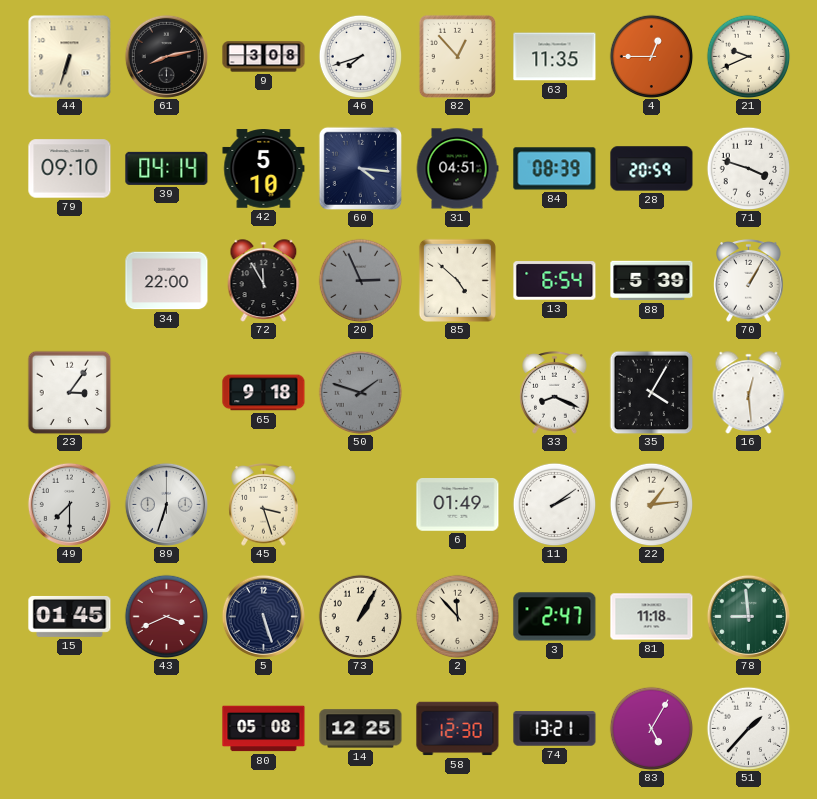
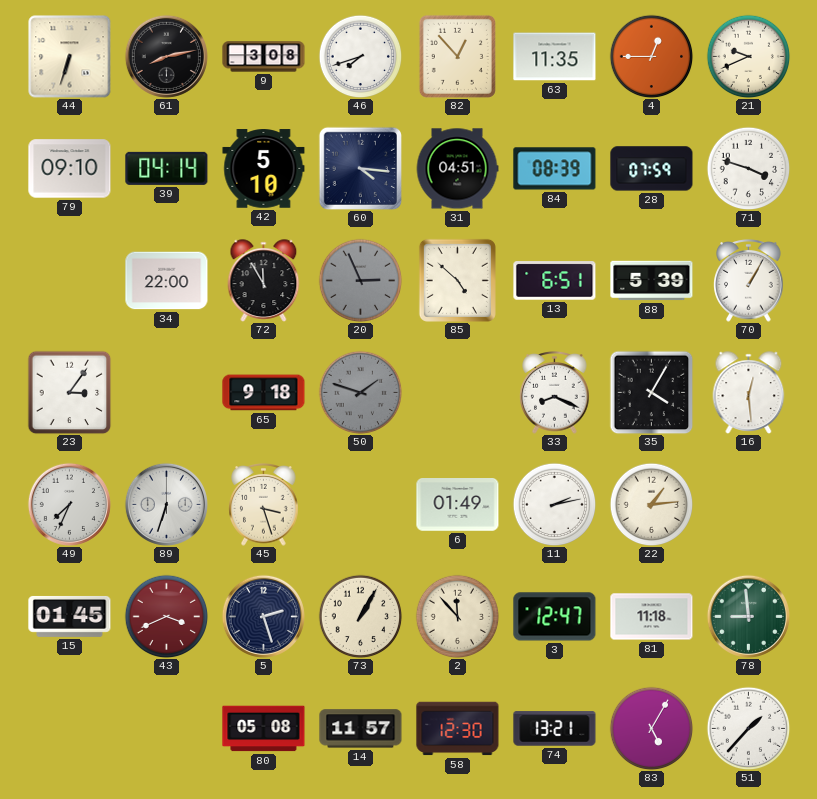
28: 20:59 -> 07:59
13: 6:54 -> 6:51
49: 7:30 -> 7:34
11: 2:09 -> 2:13
5: 5:27 -> 2:27
3: 2:47 -> 12:47
14: 12:25 -> 11:57
